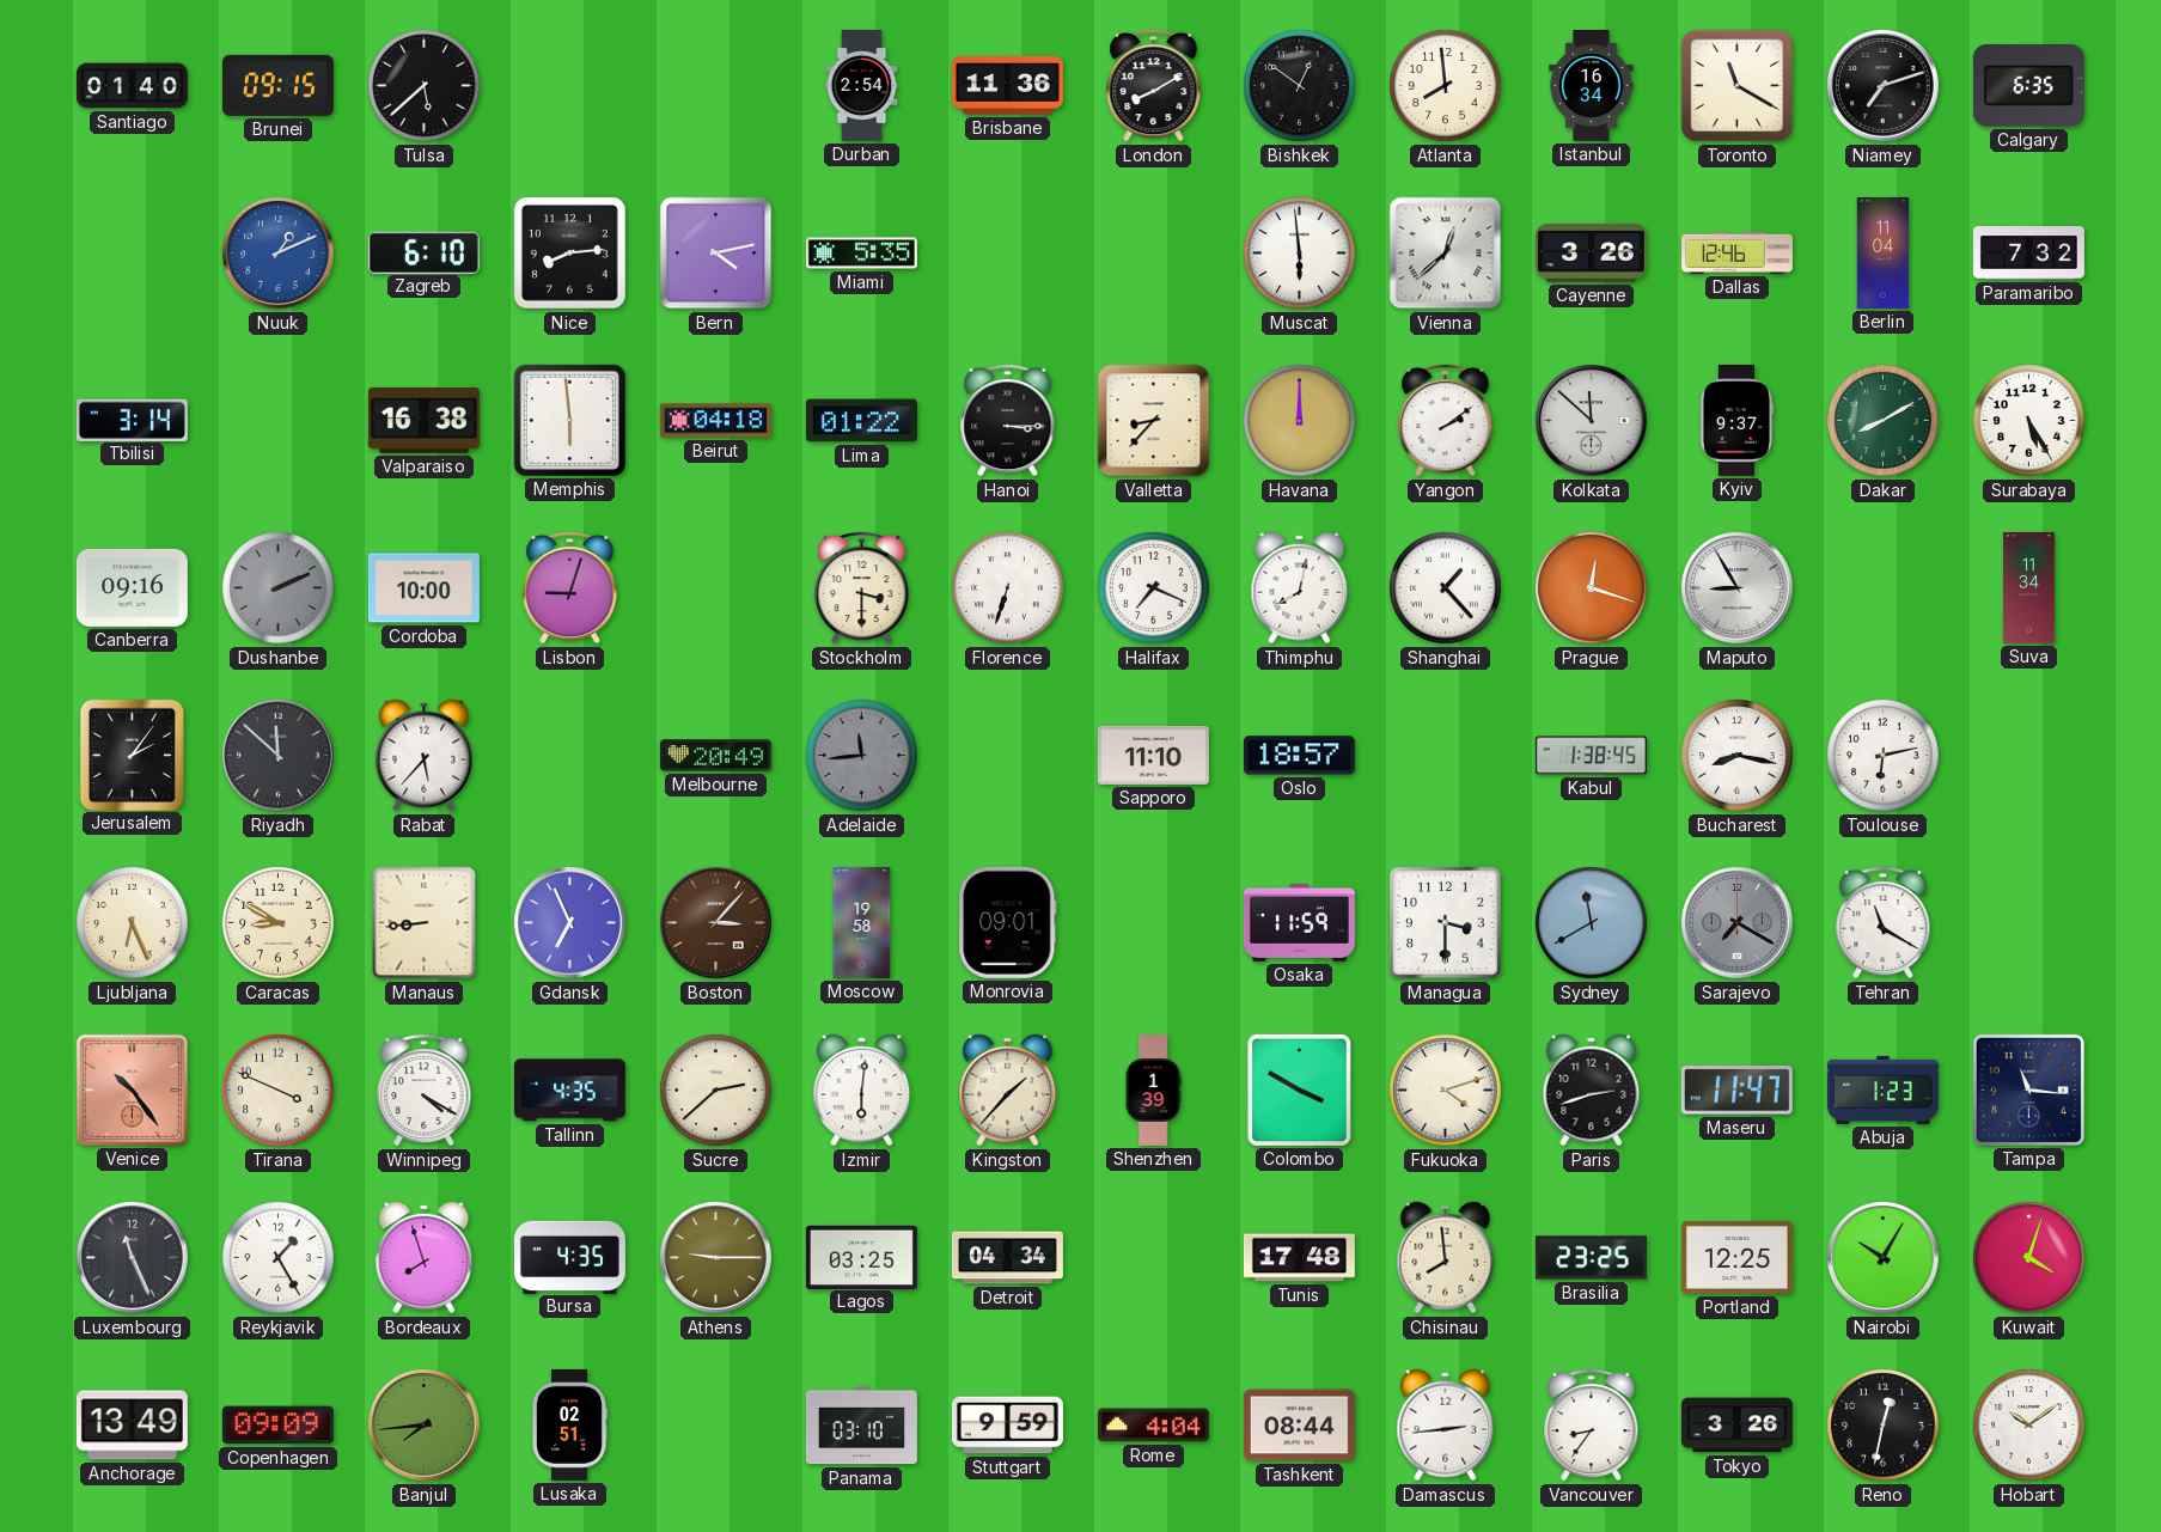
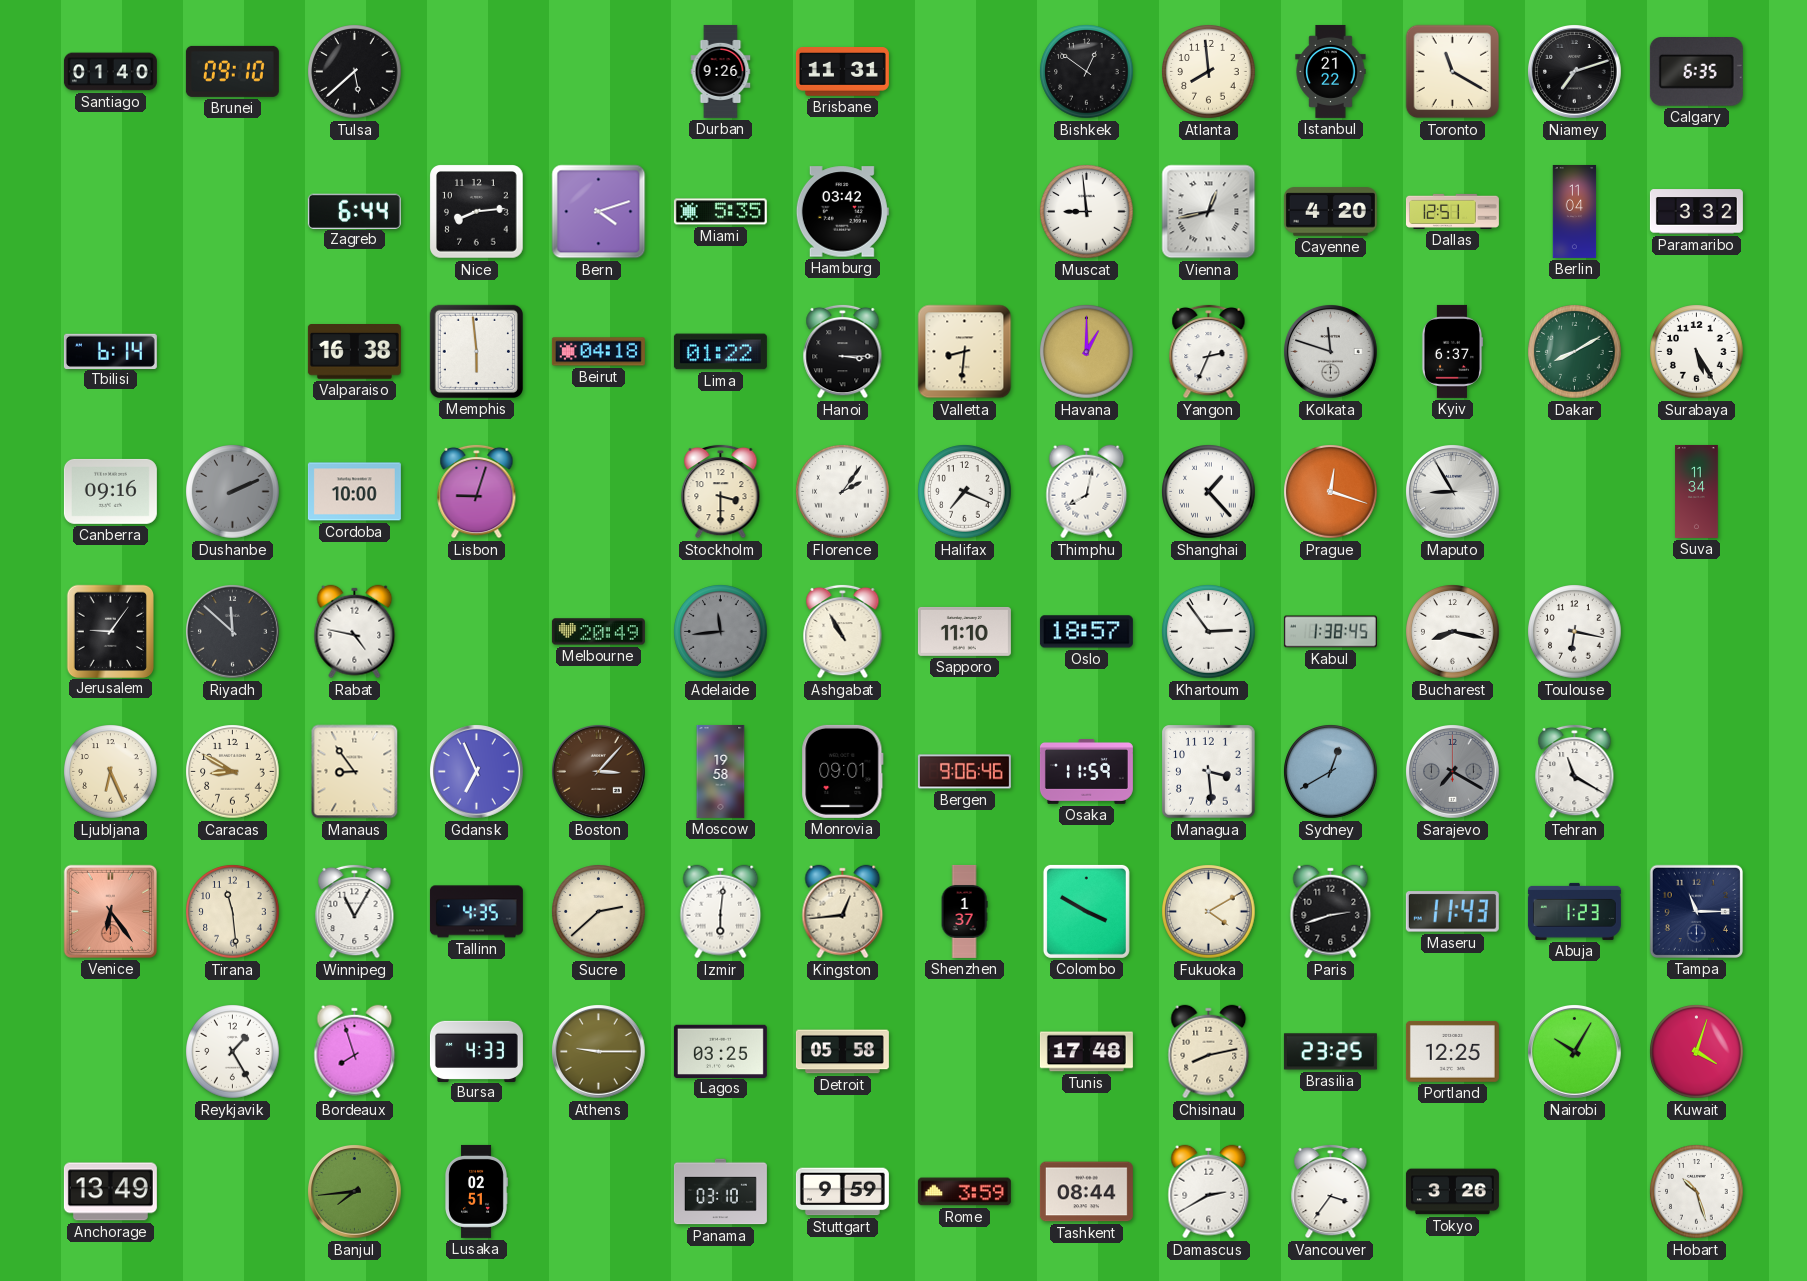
Brunei: 09:15 -> 09:10
Durban: 2:54 -> 9:26
Brisbane: 11:36 -> 11:31
London: 8:10 -> none
Istanbul: 16:34 -> 21:22
Nuuk: 1:11 -> none
Zagreb: 6:10 -> 6:44
Bern: 4:13 -> 4:12
Hamburg: none -> 03:42
Muscat: 5:59 -> 8:59
Vienna: 12:38 -> 12:43
Cayenne: 3:26 -> 4:20
Dallas: 12:46 -> 12:51
Paramaribo: 7:32 -> 3:32
Tbilisi: 3:14 -> 6:14
Valletta: 8:37 -> 8:31
Havana: 12:00 -> 1:00
Yangon: 2:09 -> 2:34
Kolkata: 11:52 -> 11:48
Kyiv: 9:37 -> 6:37
Florence: 6:33 -> 2:06
Jerusalem: 2:06 -> 9:06
Rabat: 5:37 -> 4:47
Ashgabat: none -> 10:55
Khartoum: none -> 2:54
Toulouse: 6:13 -> 6:17
Manaus: 8:44 -> 8:54
Bergen: none -> 9:06
Managua: 3:30 -> 3:29
Sydney: 11:40 -> 12:40
Venice: 10:24 -> 6:24
Tirana: 3:49 -> 11:29
Winnipeg: 4:20 -> 11:05
Kingston: 1:37 -> 12:44
Shenzhen: 1:39 -> 1:37
Fukuoka: 4:12 -> 4:10
Maseru: 11:47 -> 11:43
Tampa: 11:16 -> 11:15
Luxembourg: 11:26 -> none
Bursa: 4:35 -> 4:33
Detroit: 04:34 -> 05:58
Chisinau: 7:59 -> 8:13
Copenhagen: 09:09 -> none
Rome: 4:04 -> 3:59
Damascus: 2:44 -> 2:40
Vancouver: 8:36 -> 3:36
Reno: 12:32 -> none
Hobart: 10:09 -> 10:27
